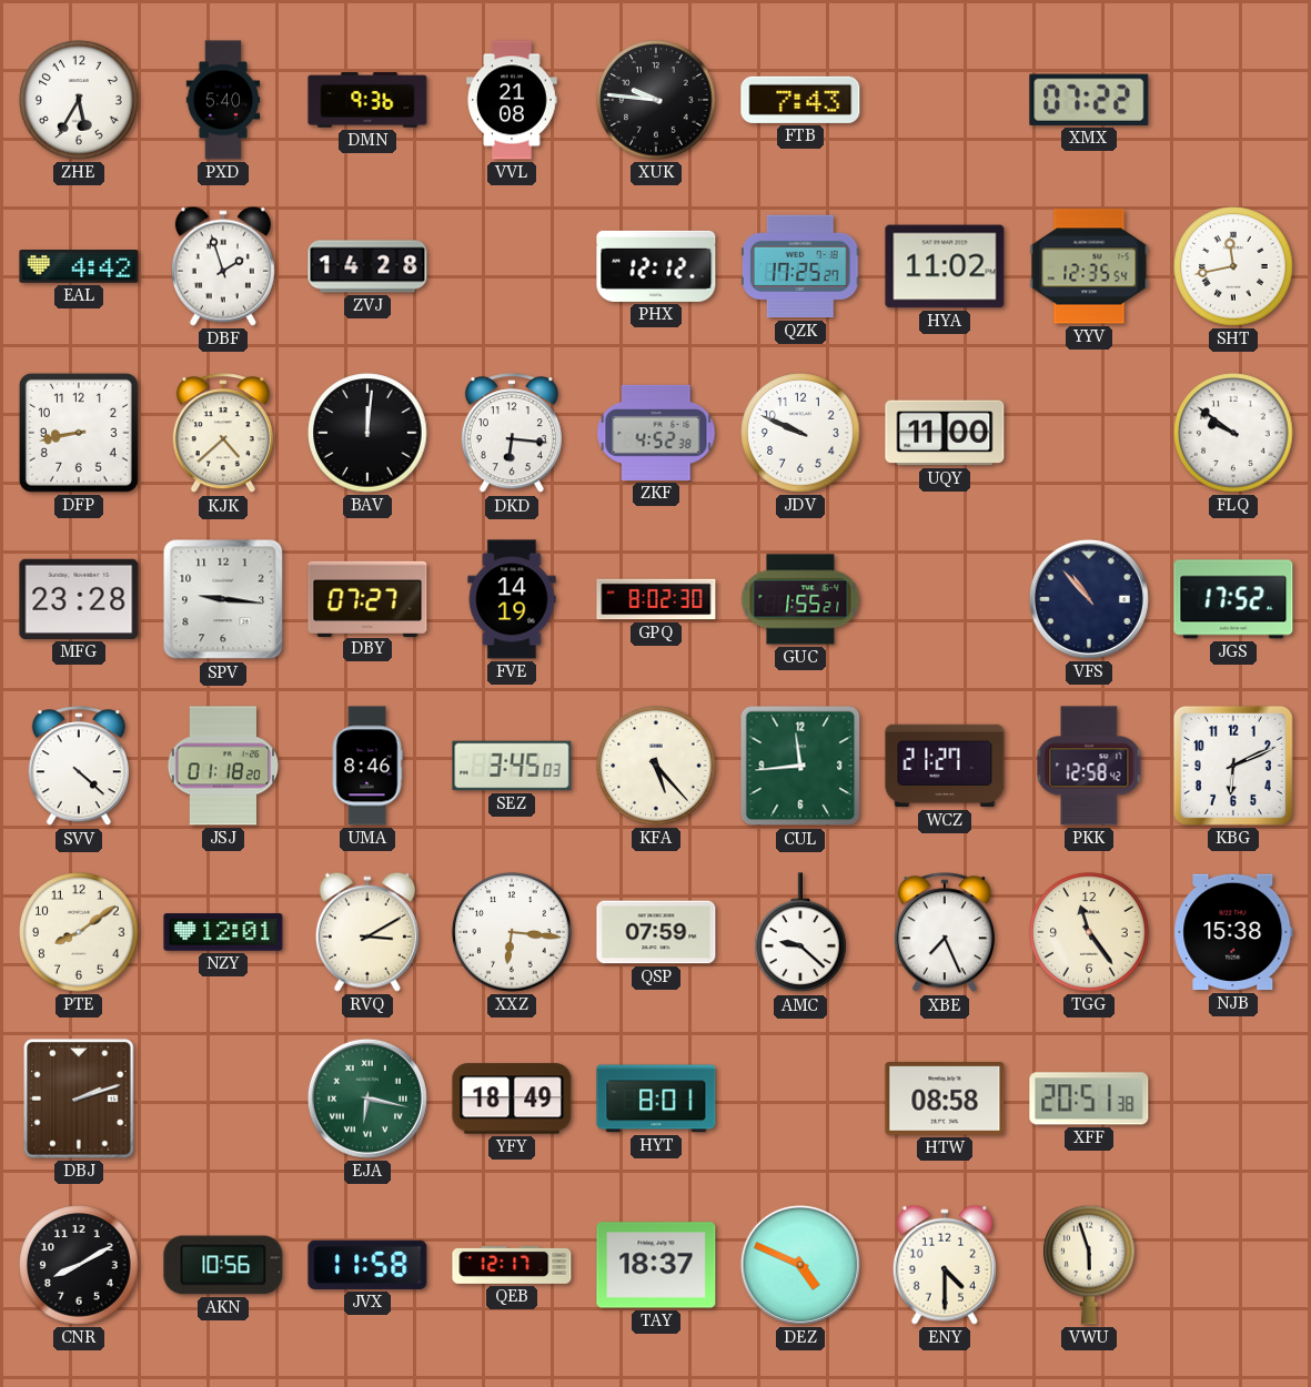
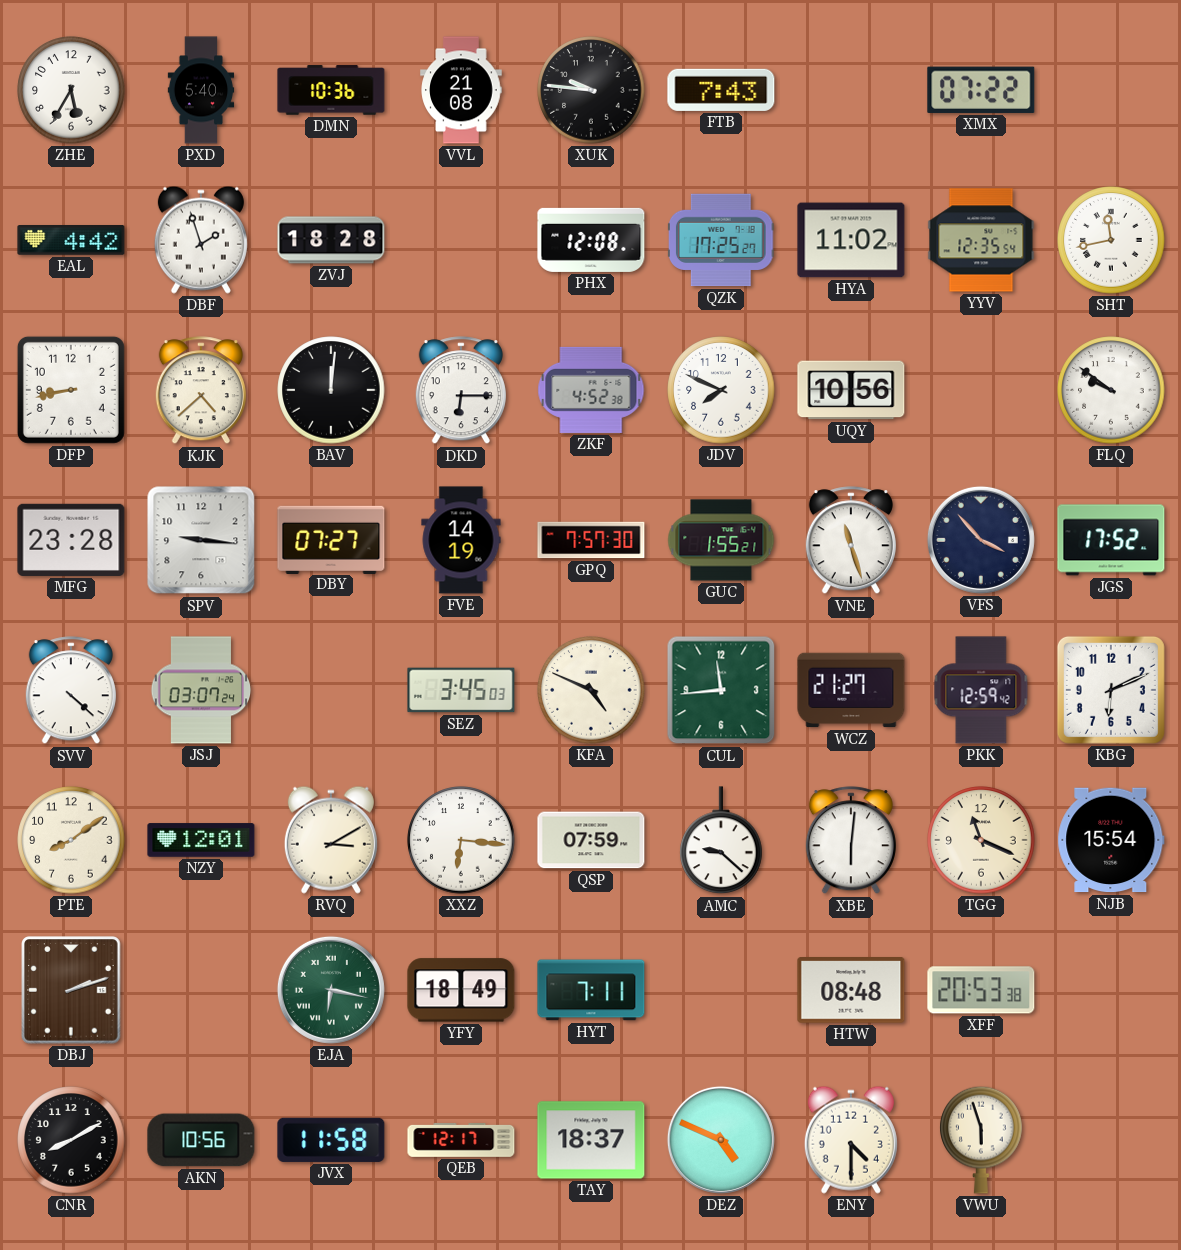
DMN: 9:36 -> 10:36
ZVJ: 14:28 -> 18:28
PHX: 12:12 -> 12:08
DKD: 6:16 -> 6:15
JDV: 9:49 -> 7:49
UQY: 11:00 -> 10:56
GPQ: 8:02 -> 7:57
VNE: none -> 11:27
VFS: 10:53 -> 3:53
JSJ: 01:18 -> 03:07
UMA: 8:46 -> none
KFA: 5:23 -> 4:49
PKK: 12:58 -> 12:59
XBE: 7:26 -> 6:01
TGG: 11:24 -> 11:19
NJB: 15:38 -> 15:54
HYT: 8:01 -> 7:11
HTW: 08:58 -> 08:48
XFF: 20:51 -> 20:53
